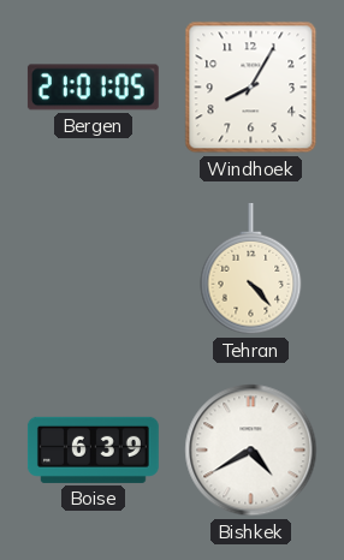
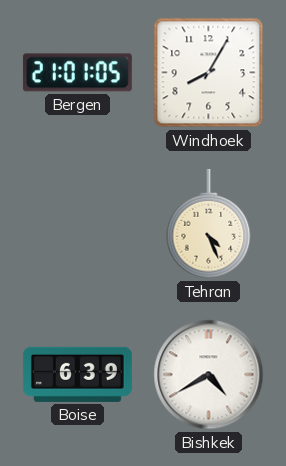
Tehran: 4:23 -> 4:26
